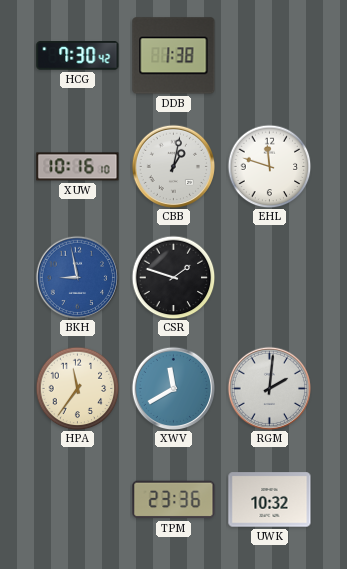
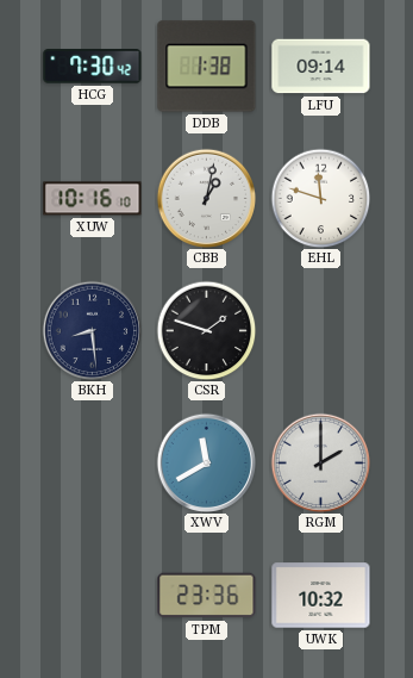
LFU: none -> 09:14
BKH: 8:58 -> 8:29
BKH dial: blue -> navy
HPA: 11:36 -> none
RGM: 2:01 -> 2:00
